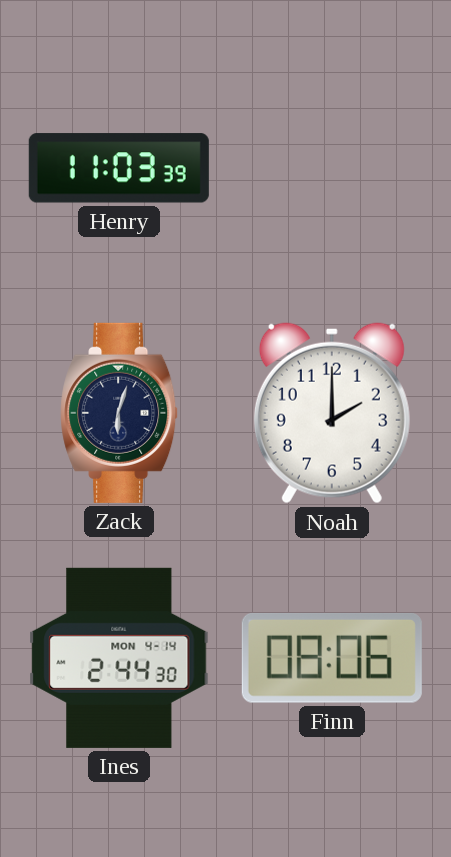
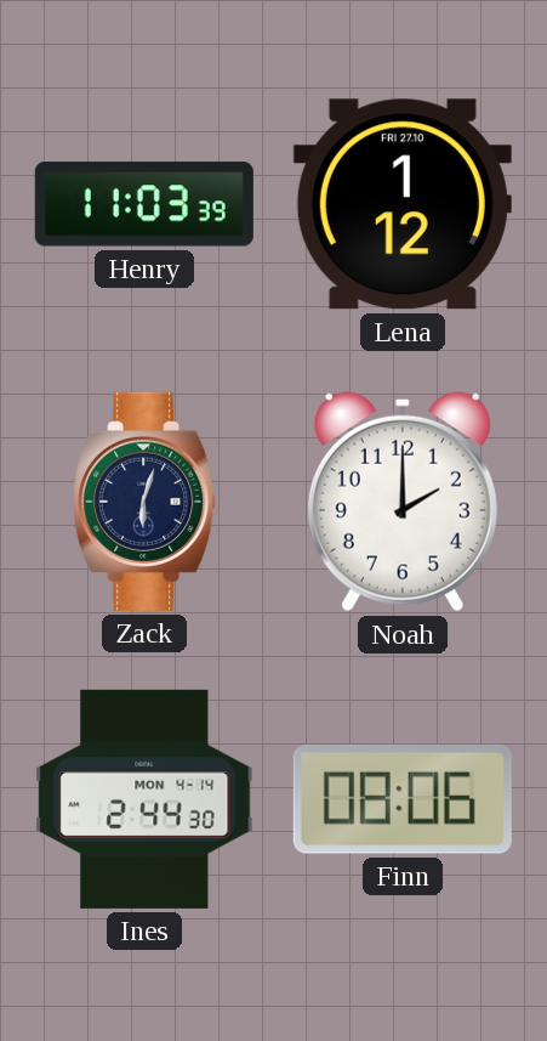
Lena: none -> 1:12
